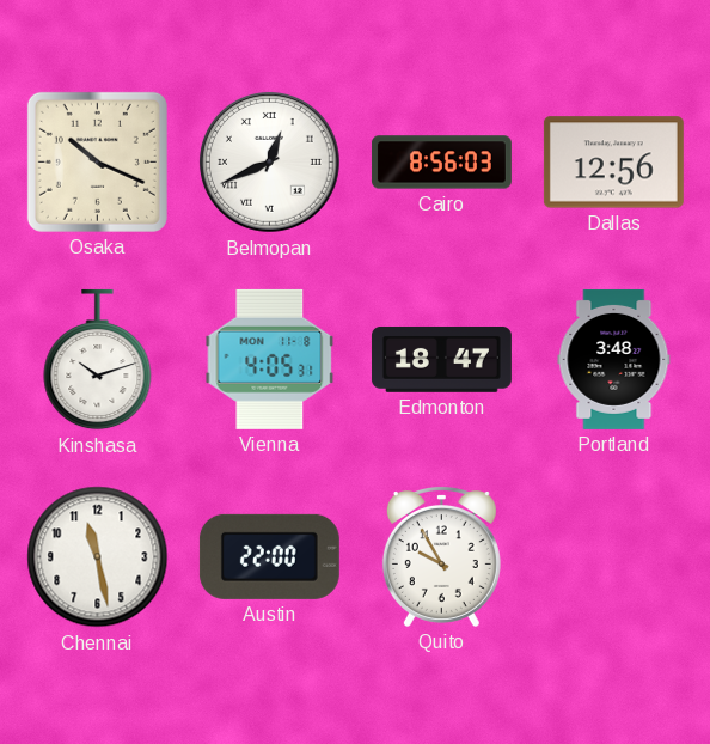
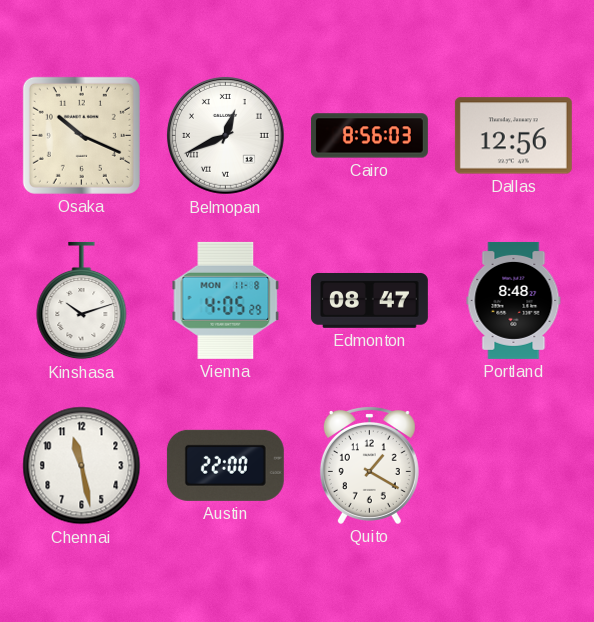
Vienna: 4:05:31 -> 4:05:29
Edmonton: 18:47 -> 08:47
Portland: 3:48 -> 8:48
Quito: 9:55 -> 1:20
